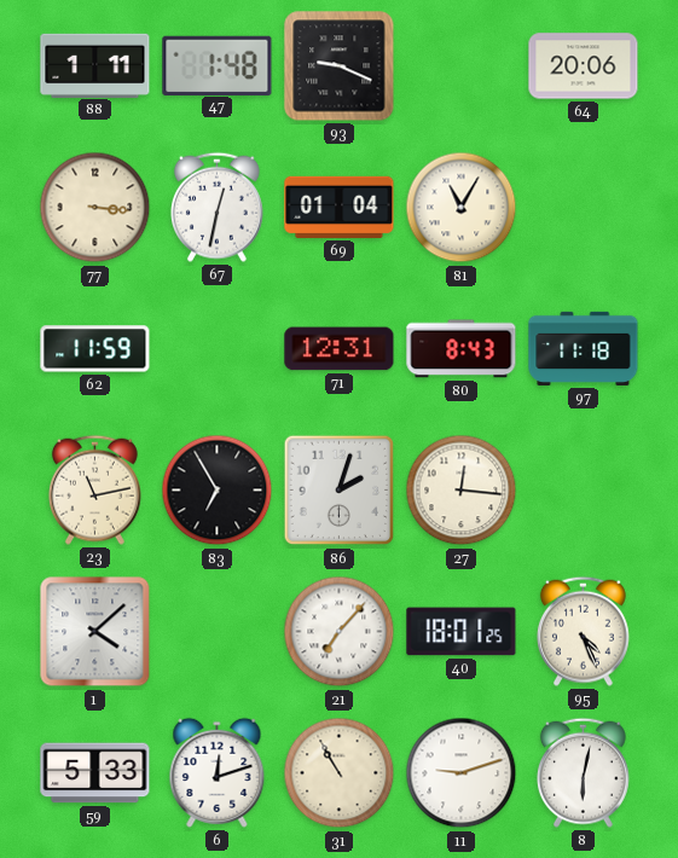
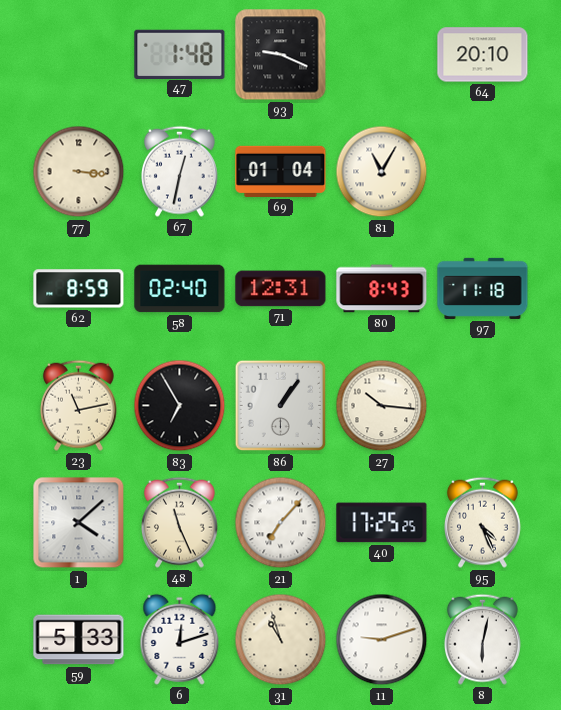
88: 1:11 -> none
64: 20:06 -> 20:10
62: 11:59 -> 8:59
58: none -> 02:40
86: 2:03 -> 1:06
27: 12:16 -> 10:16
48: none -> 11:26
40: 18:01 -> 17:25
31: 10:55 -> 10:57
